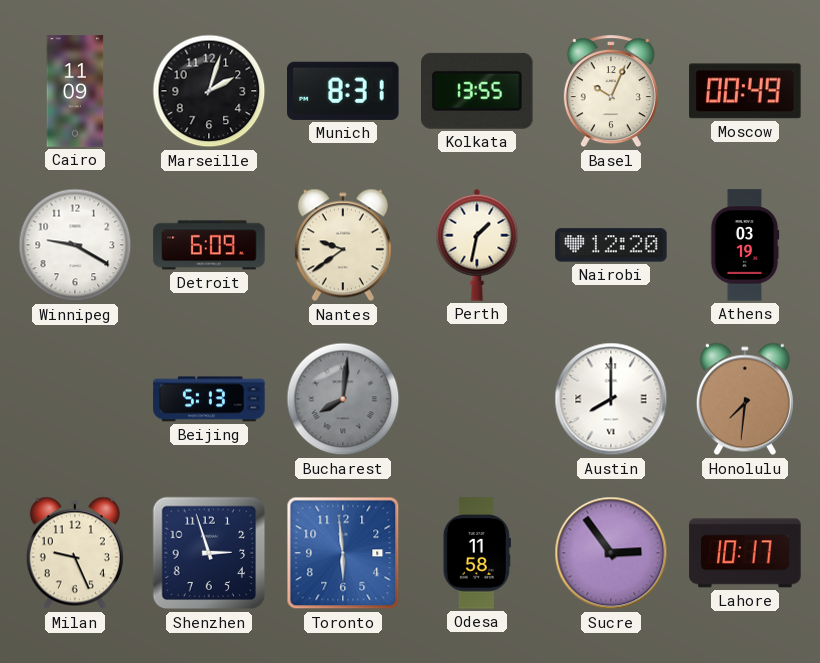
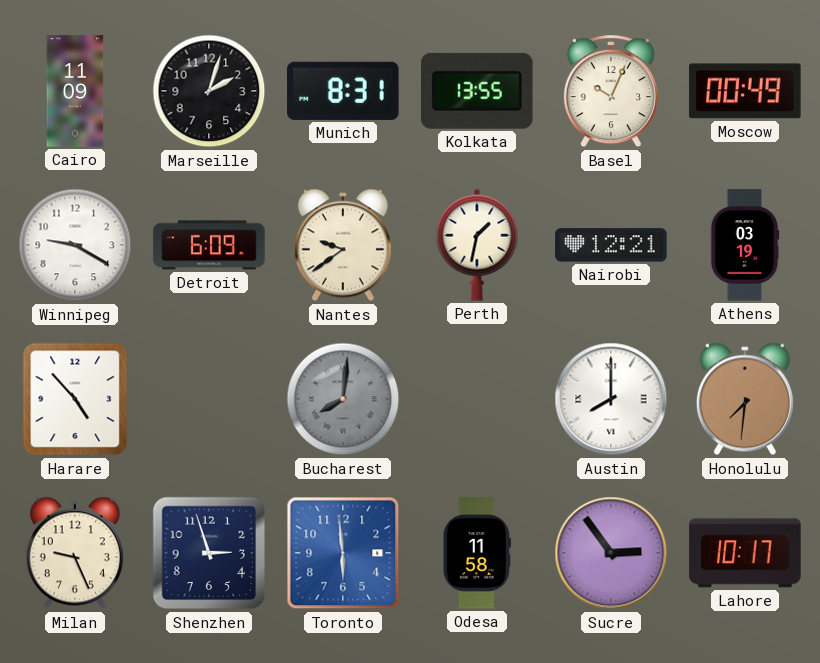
Nairobi: 12:20 -> 12:21
Harare: none -> 4:53
Beijing: 5:13 -> none
